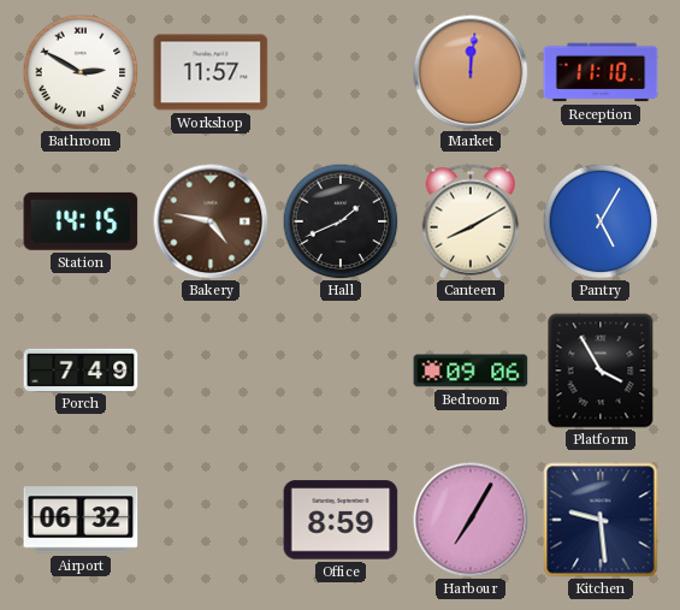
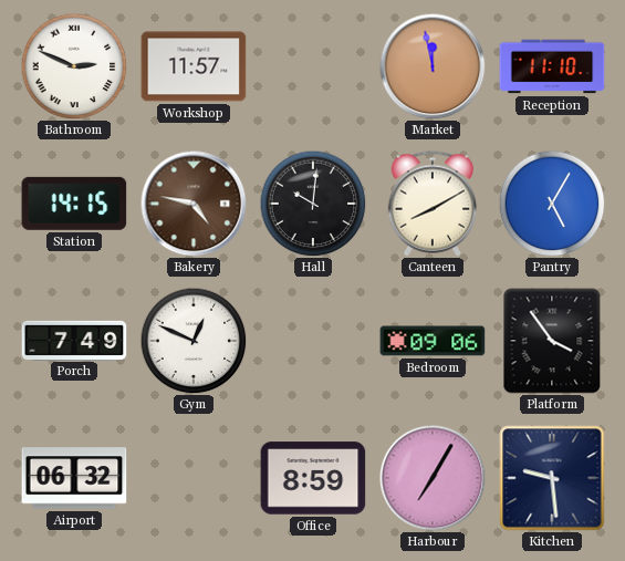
Bathroom: 2:50 -> 2:49
Market: 12:01 -> 11:58
Hall: 1:41 -> 10:01
Gym: none -> 12:49
Platform: 3:55 -> 3:54
